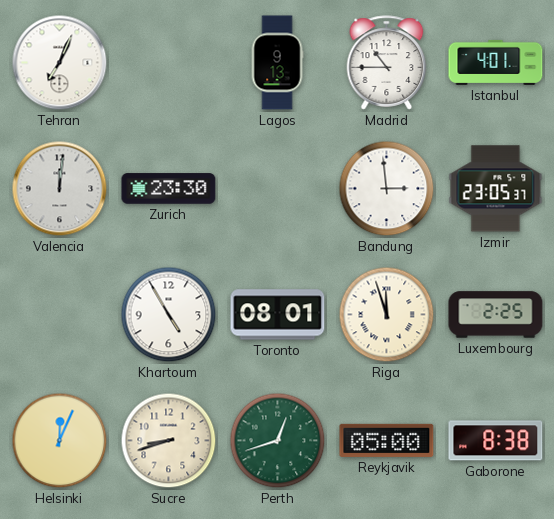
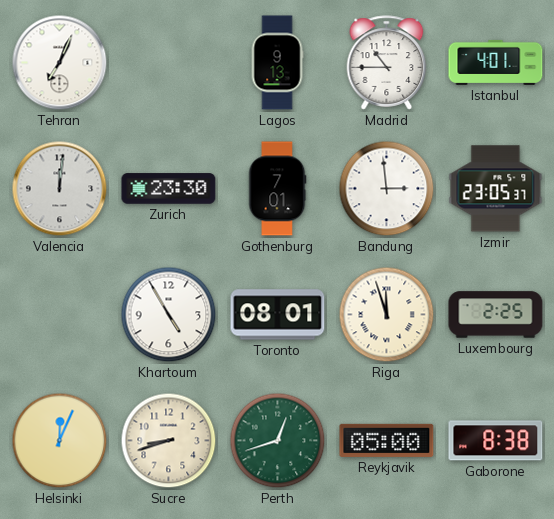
Gothenburg: none -> 7:01
